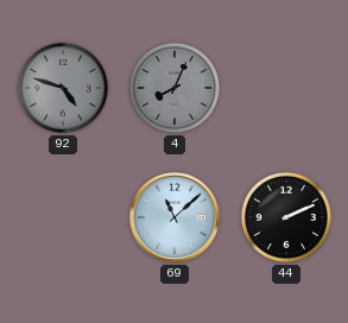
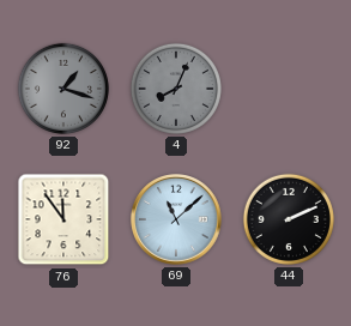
92: 4:48 -> 1:18
76: none -> 11:54
